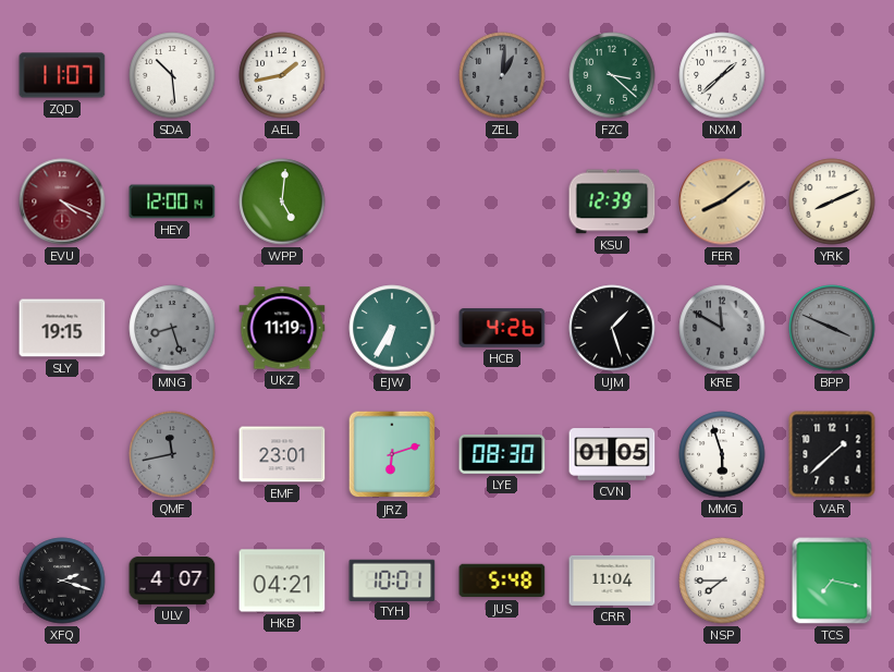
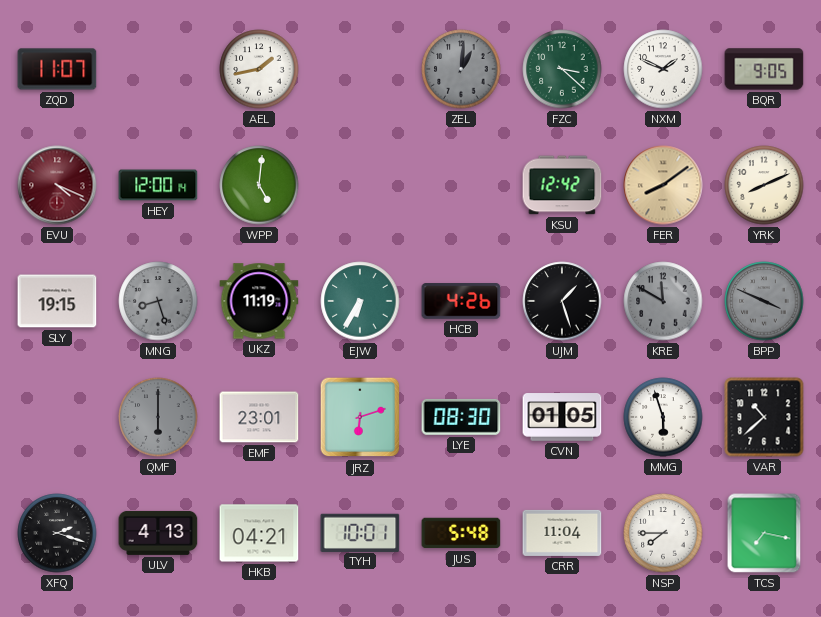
SDA: 10:29 -> none
NXM: 1:38 -> 1:49
BQR: none -> 9:05
KSU: 12:39 -> 12:42
QMF: 11:43 -> 6:00
VAR: 1:38 -> 10:38
ULV: 4:07 -> 4:13
